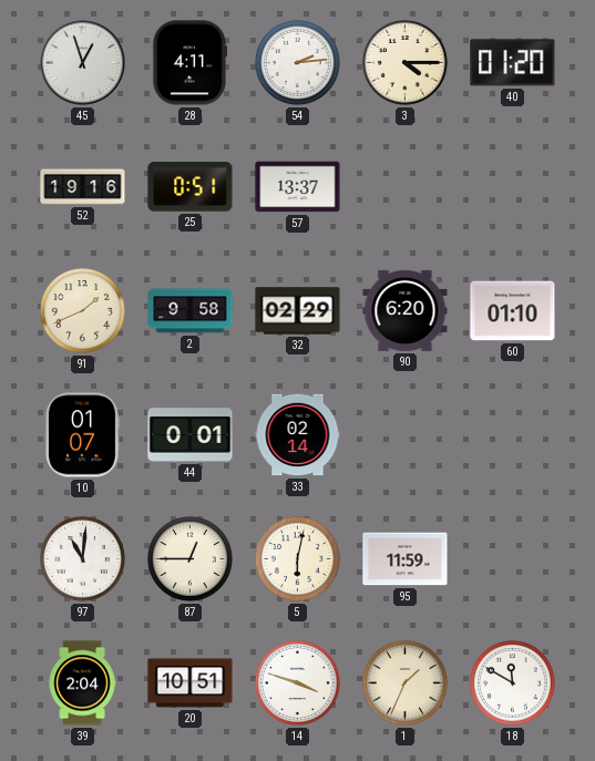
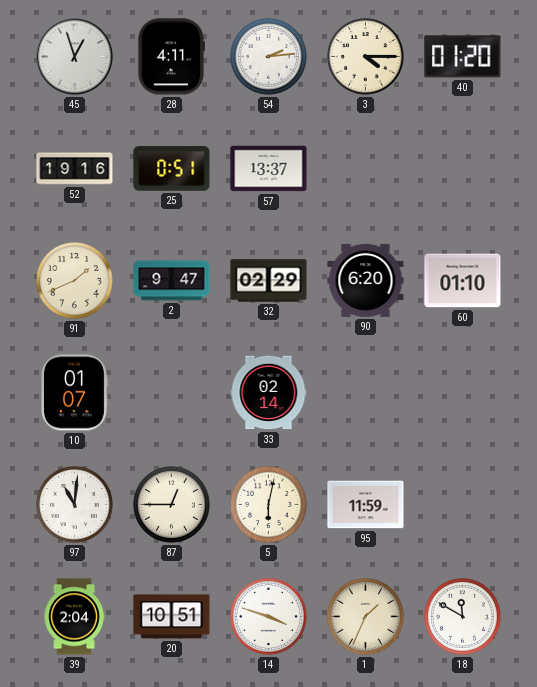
2: 9:58 -> 9:47
44: 0:01 -> none
